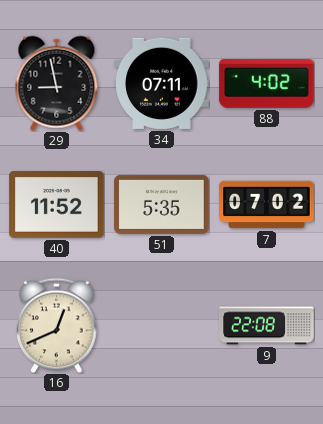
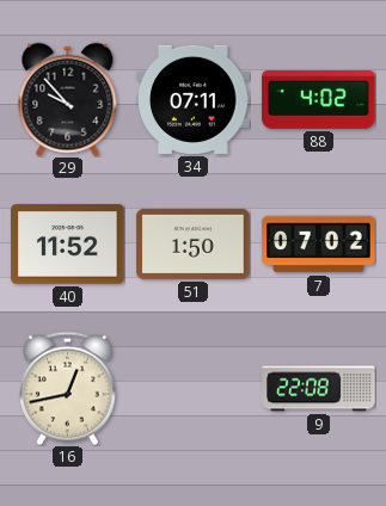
29: 8:58 -> 9:53
51: 5:35 -> 1:50
16: 12:41 -> 12:43
